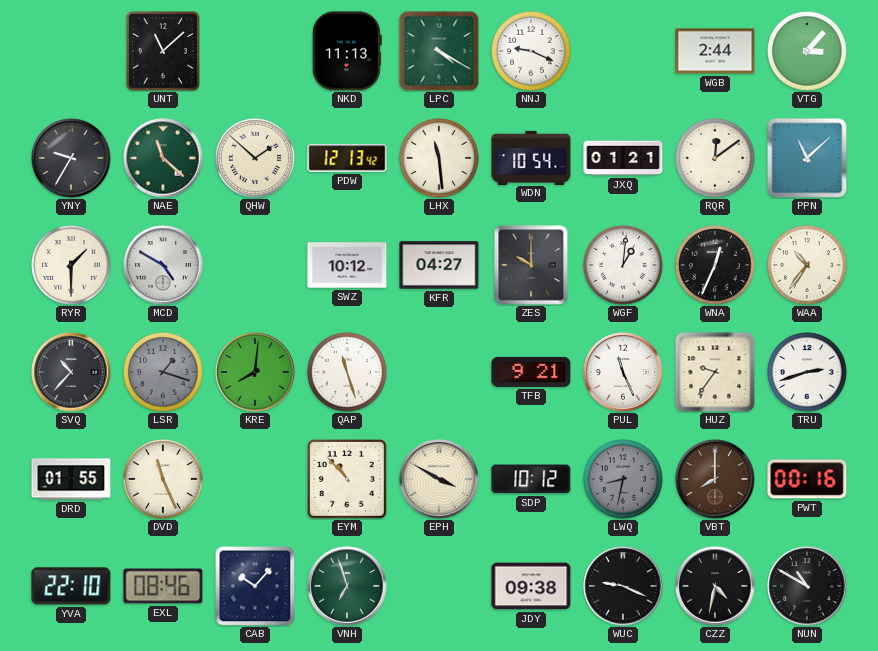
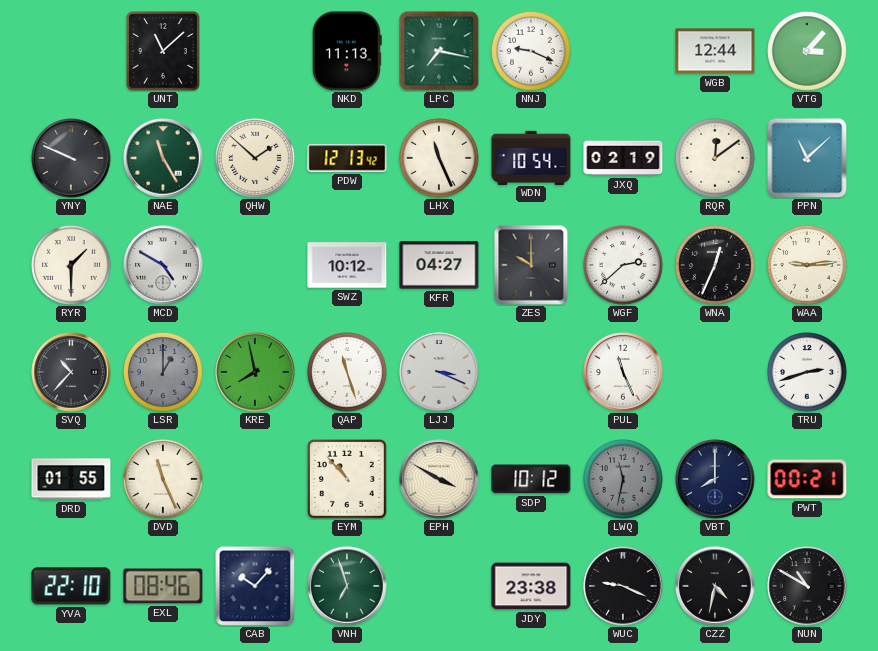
LPC: 4:20 -> 7:17
WGB: 2:44 -> 12:44
YNY: 9:35 -> 9:49
NAE: 11:22 -> 11:25
LHX: 11:29 -> 11:26
JXQ: 01:21 -> 02:19
WGF: 1:01 -> 2:38
WAA: 10:36 -> 9:14
LSR: 1:18 -> 1:00
KRE: 8:01 -> 7:58
LJJ: none -> 3:19
TFB: 9:21 -> none
HUZ: 9:36 -> none
LWQ: 8:32 -> 11:32
VBT dial: brown -> navy
PWT: 00:16 -> 00:21
JDY: 09:38 -> 23:38
